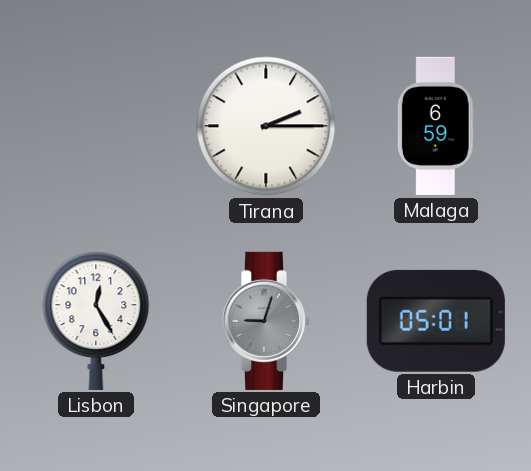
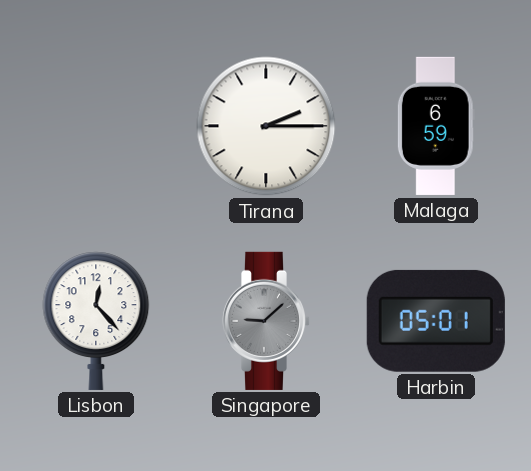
Lisbon: 12:25 -> 12:23
Singapore: 9:03 -> 9:08
